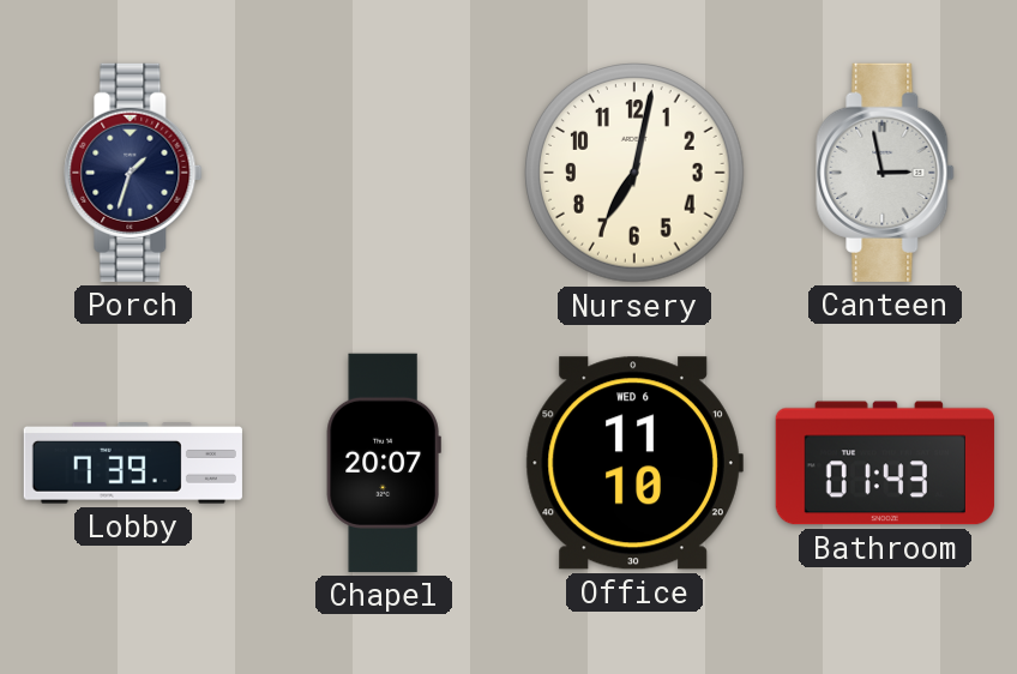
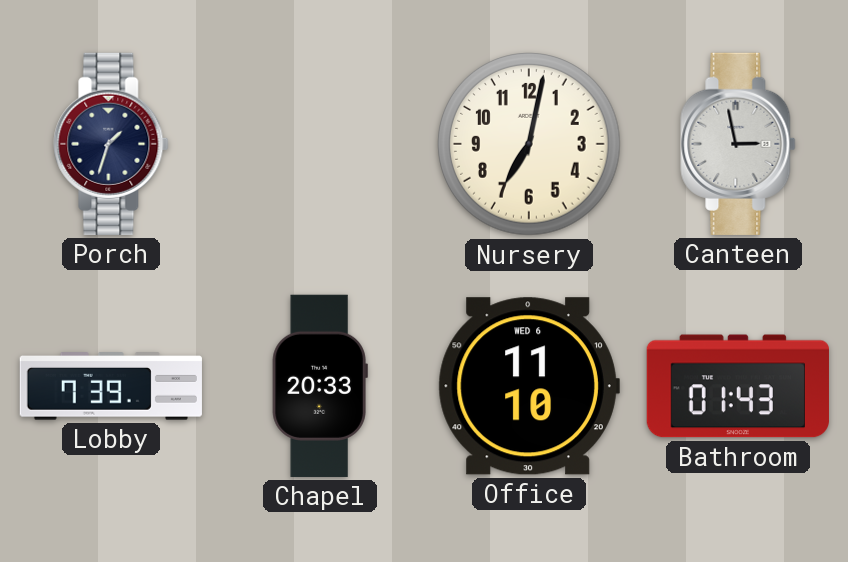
Chapel: 20:07 -> 20:33
